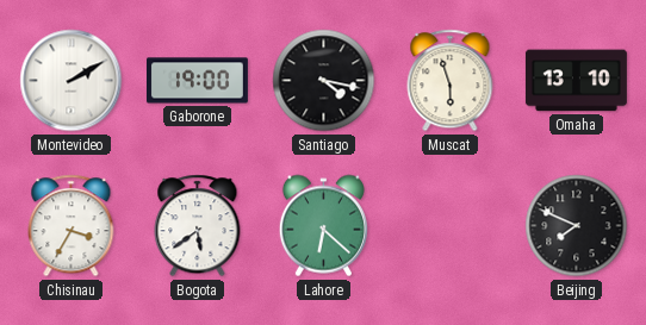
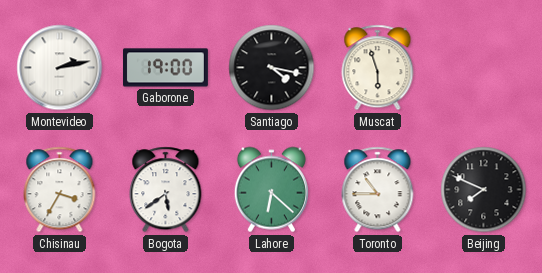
Montevideo: 2:10 -> 2:13
Omaha: 13:10 -> none
Toronto: none -> 10:45
